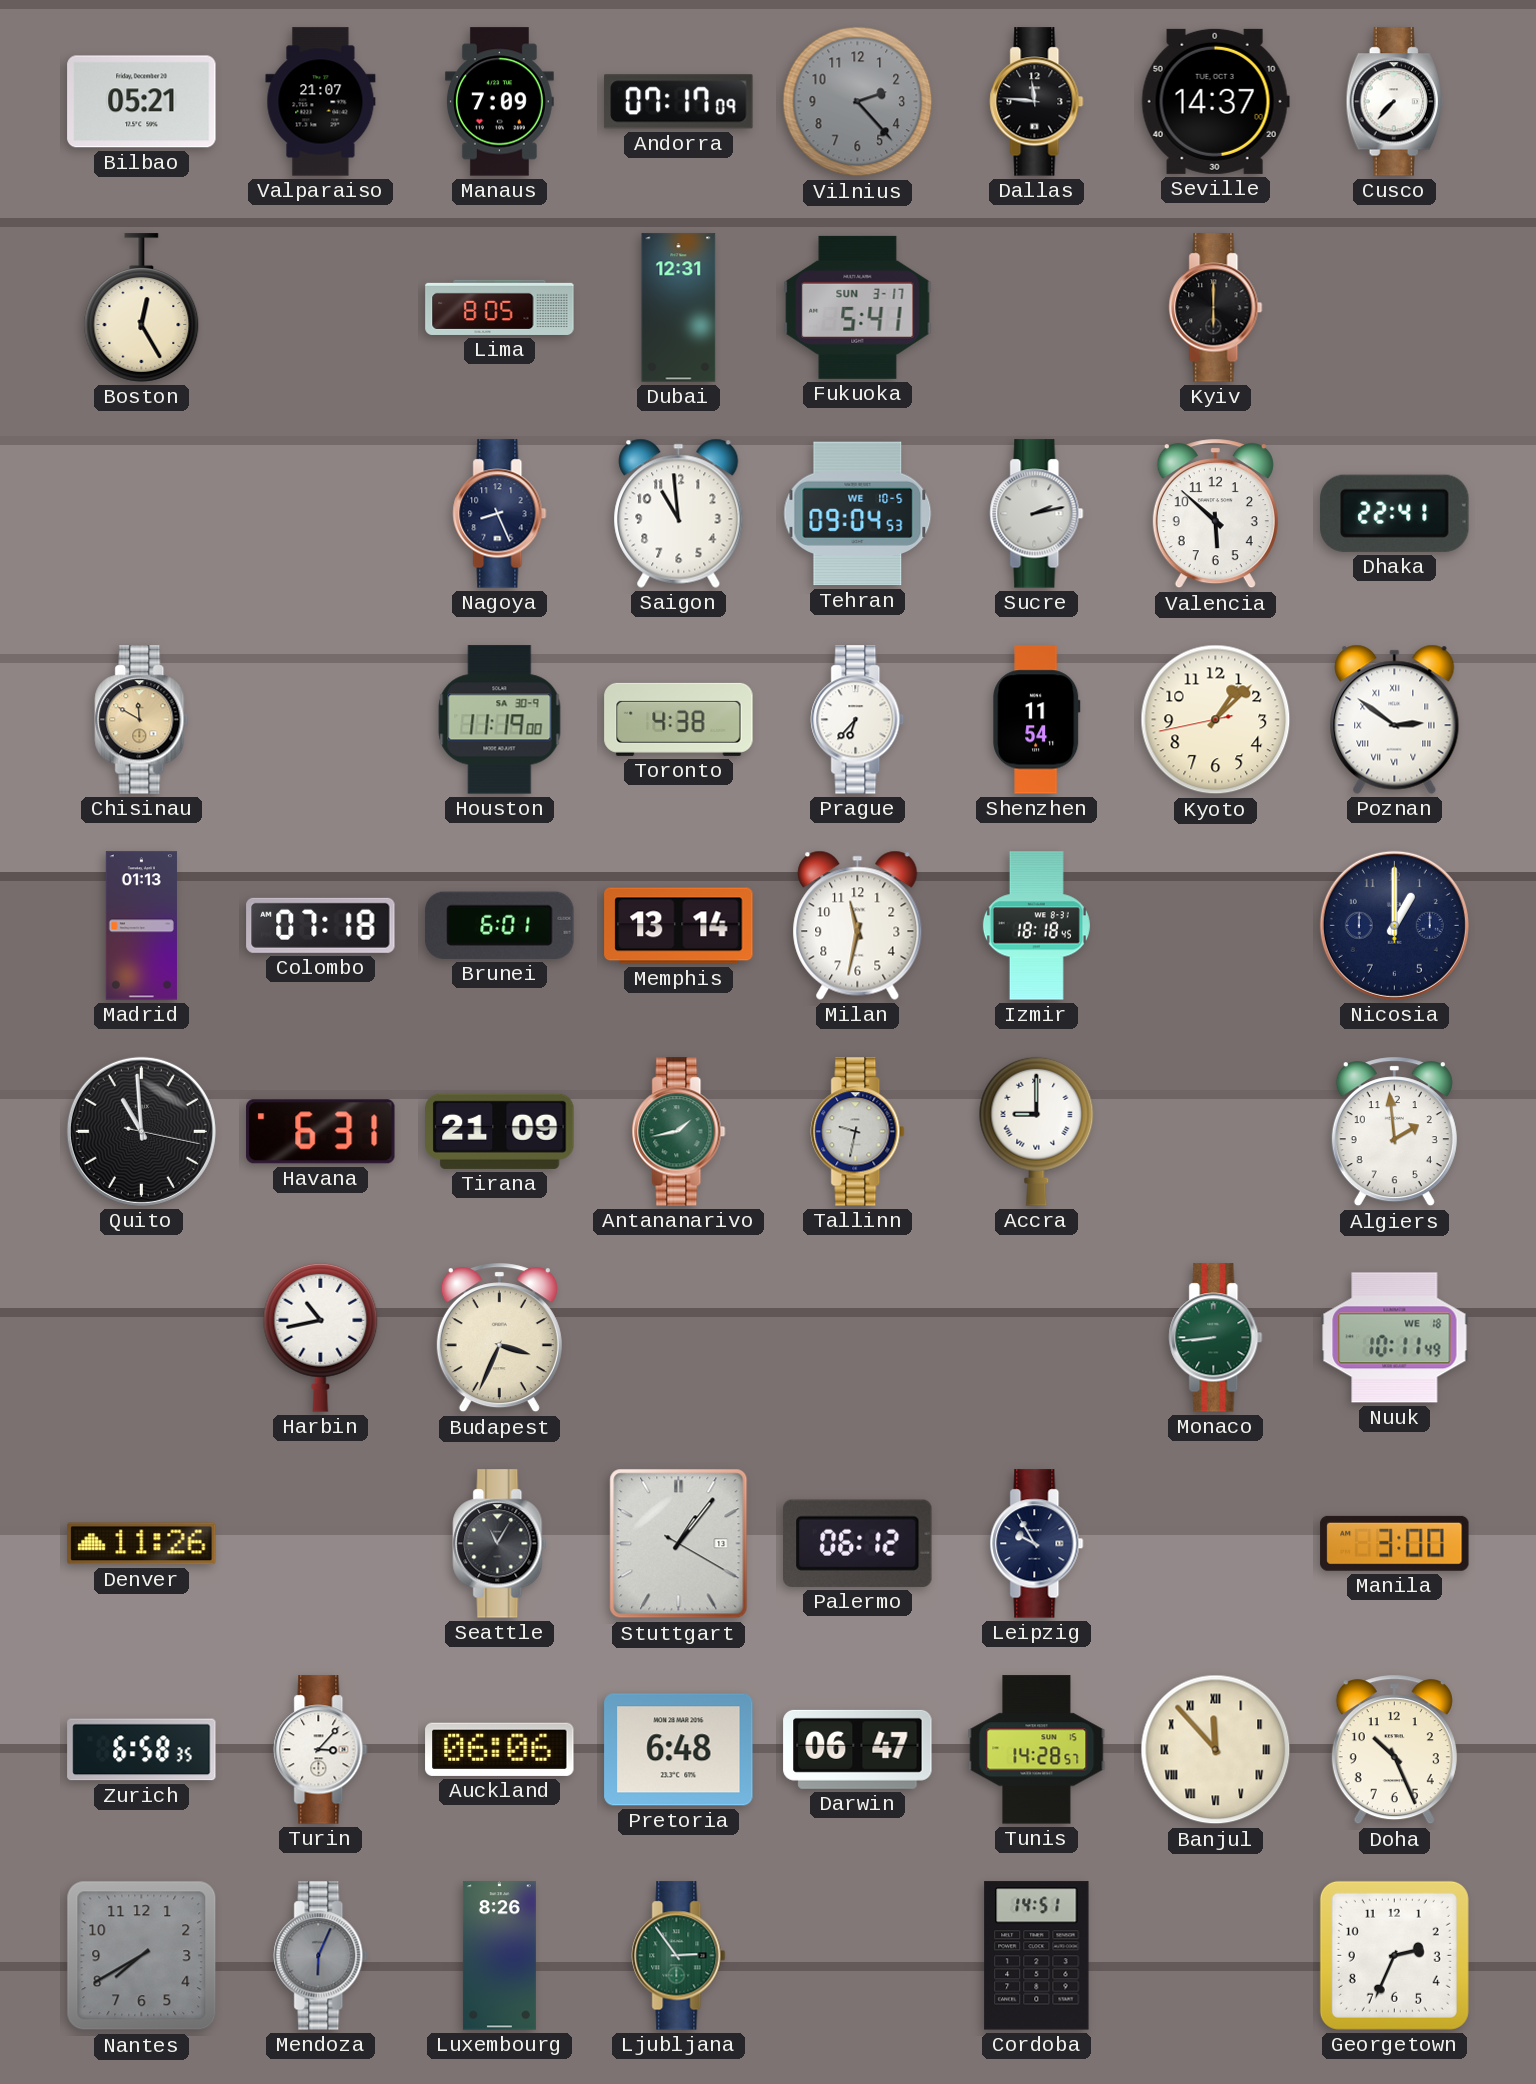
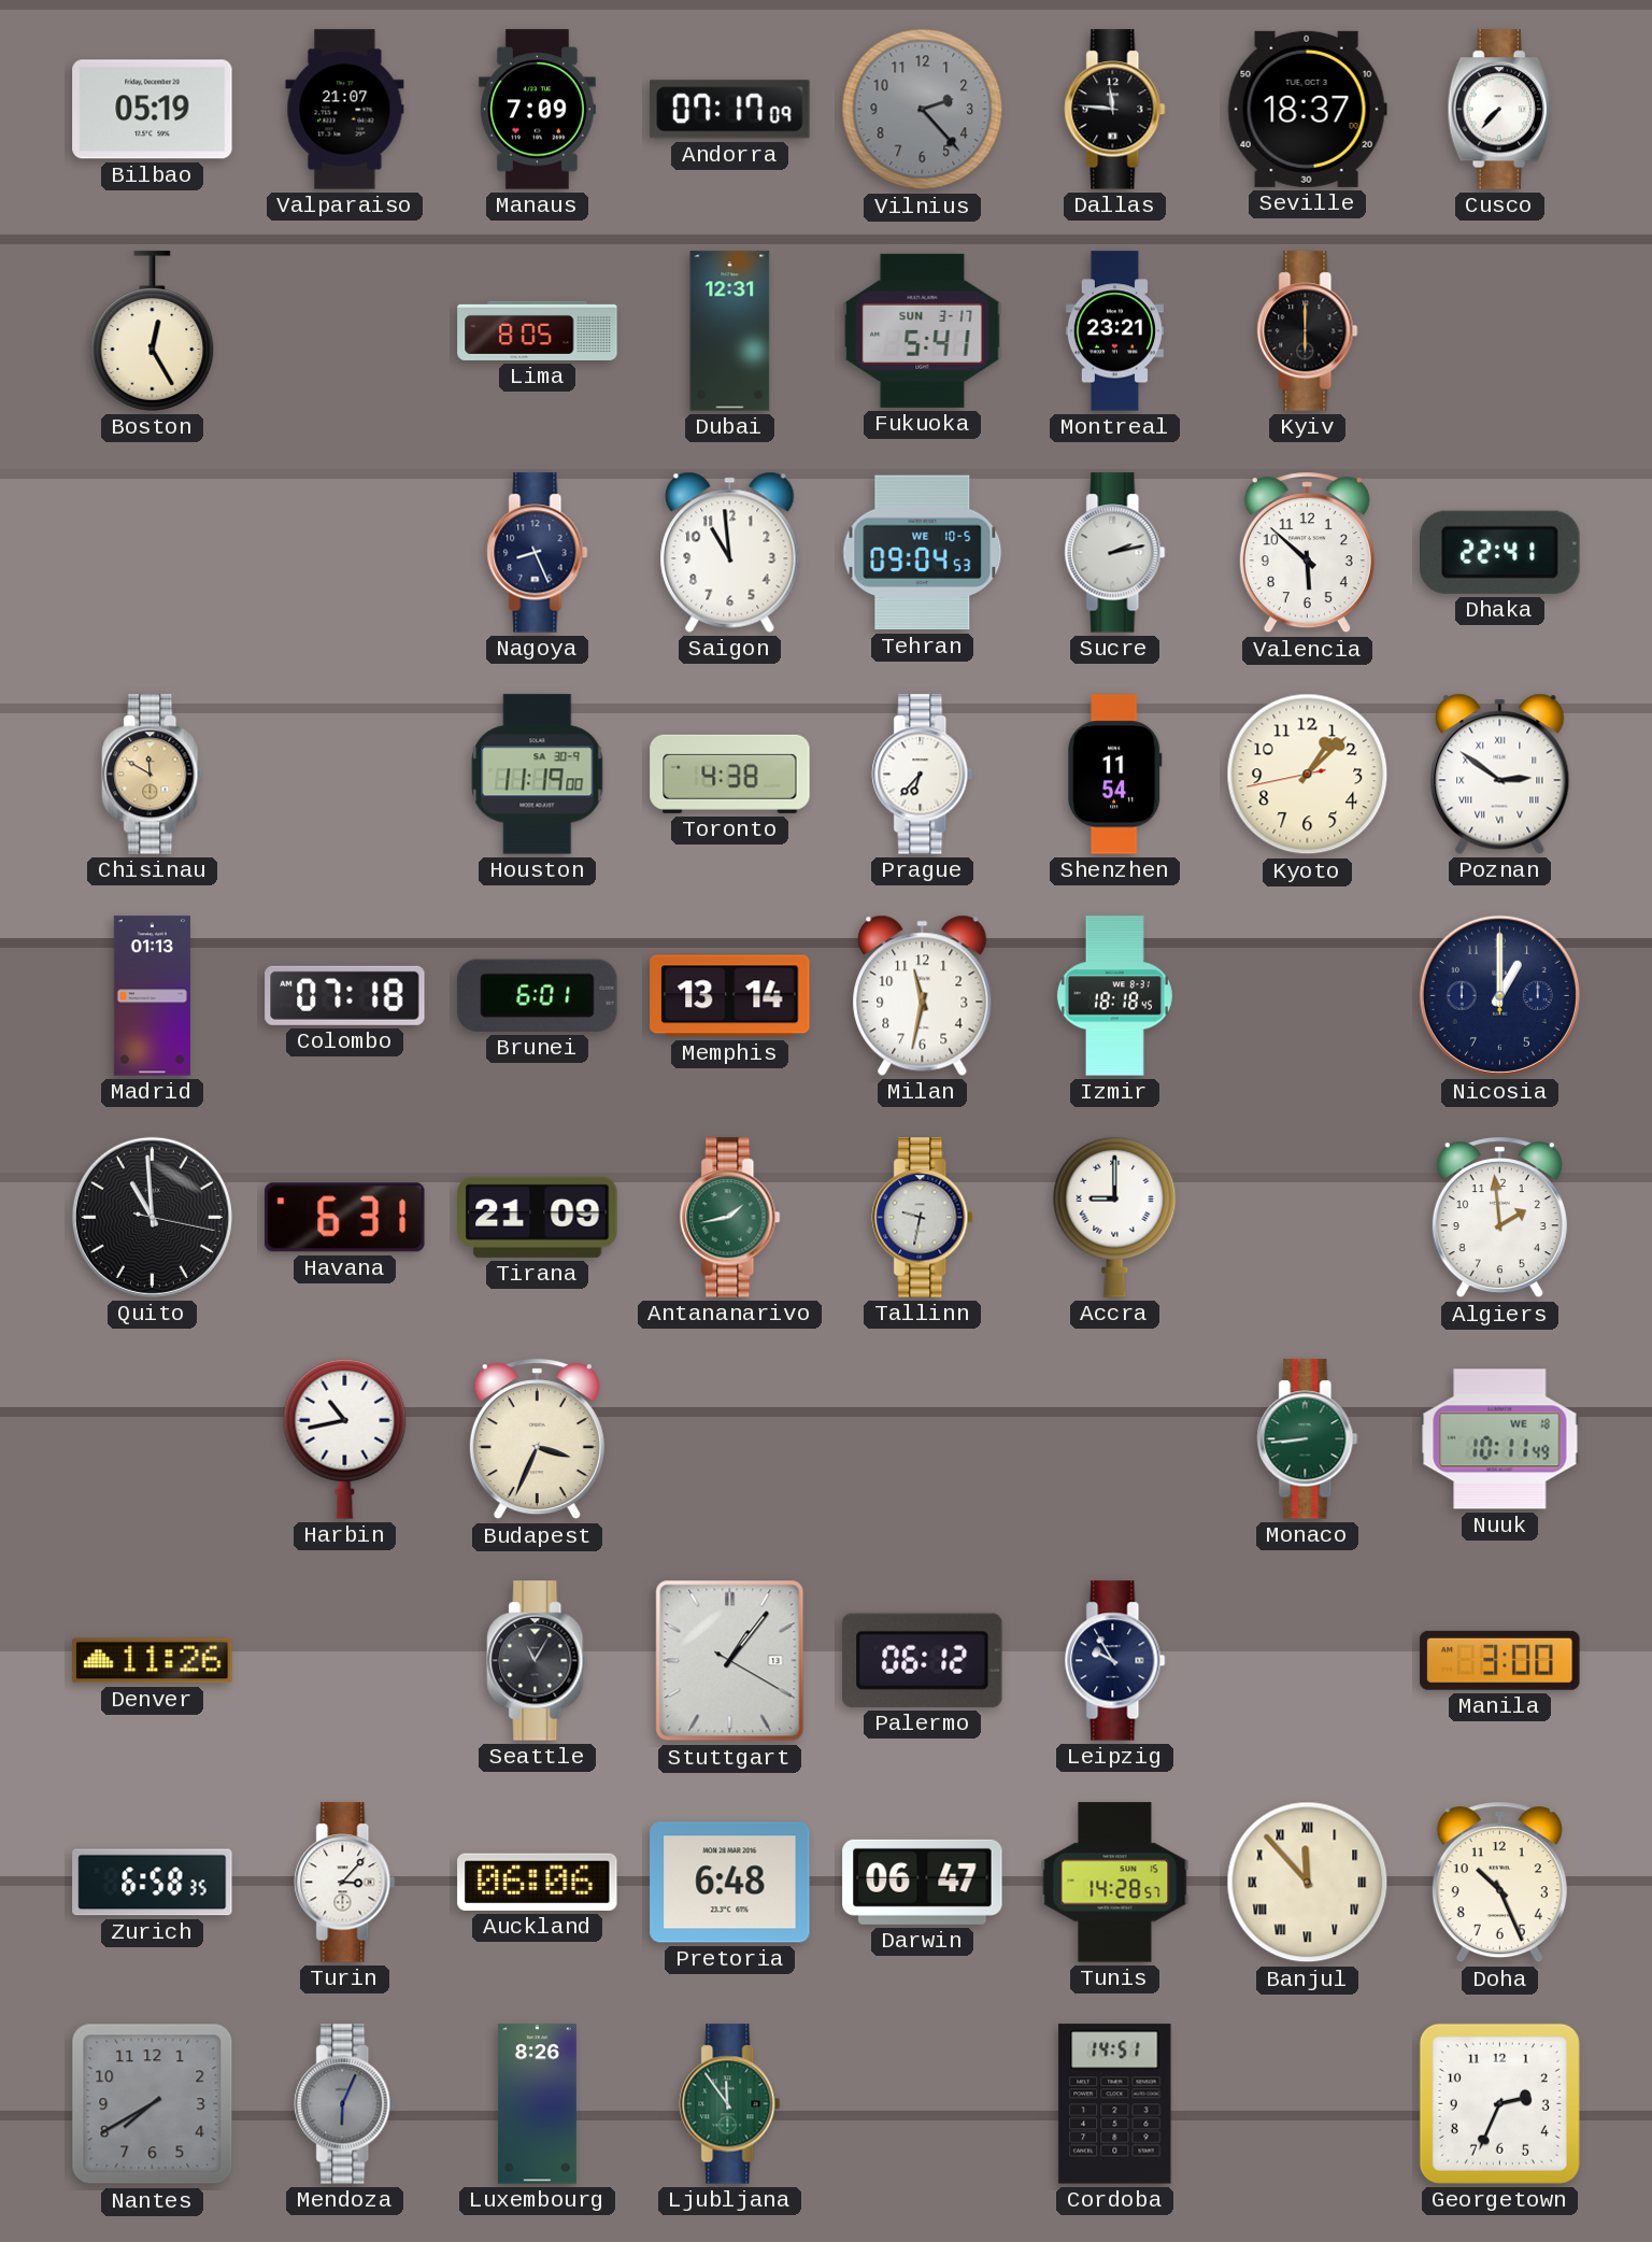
Bilbao: 05:21 -> 05:19
Seville: 14:37 -> 18:37
Montreal: none -> 23:21
Ljubljana: 2:54 -> 11:54
